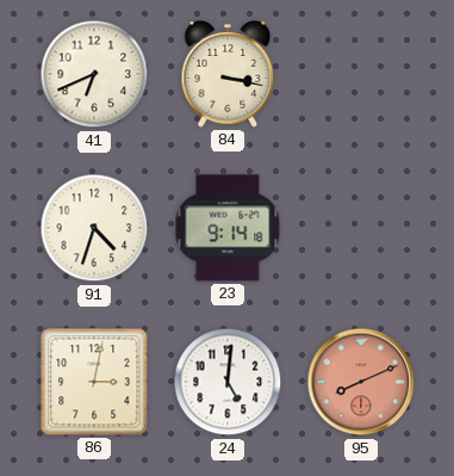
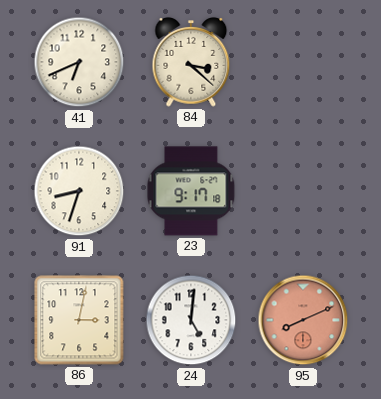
84: 3:17 -> 3:22
91: 4:33 -> 8:33
23: 9:14 -> 9:17
